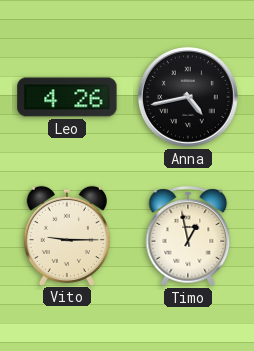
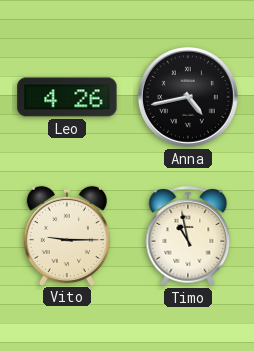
Timo: 12:58 -> 10:58
